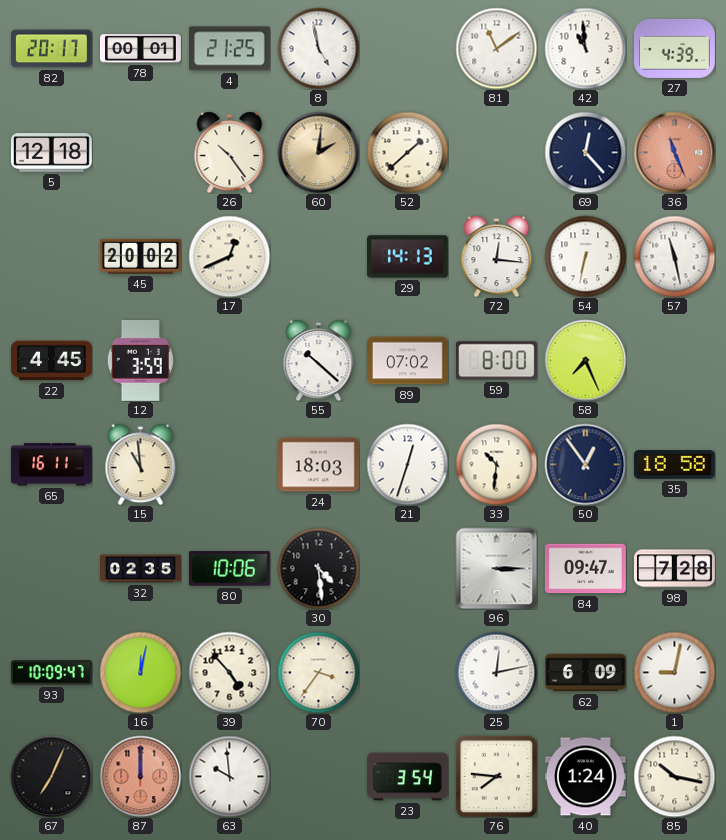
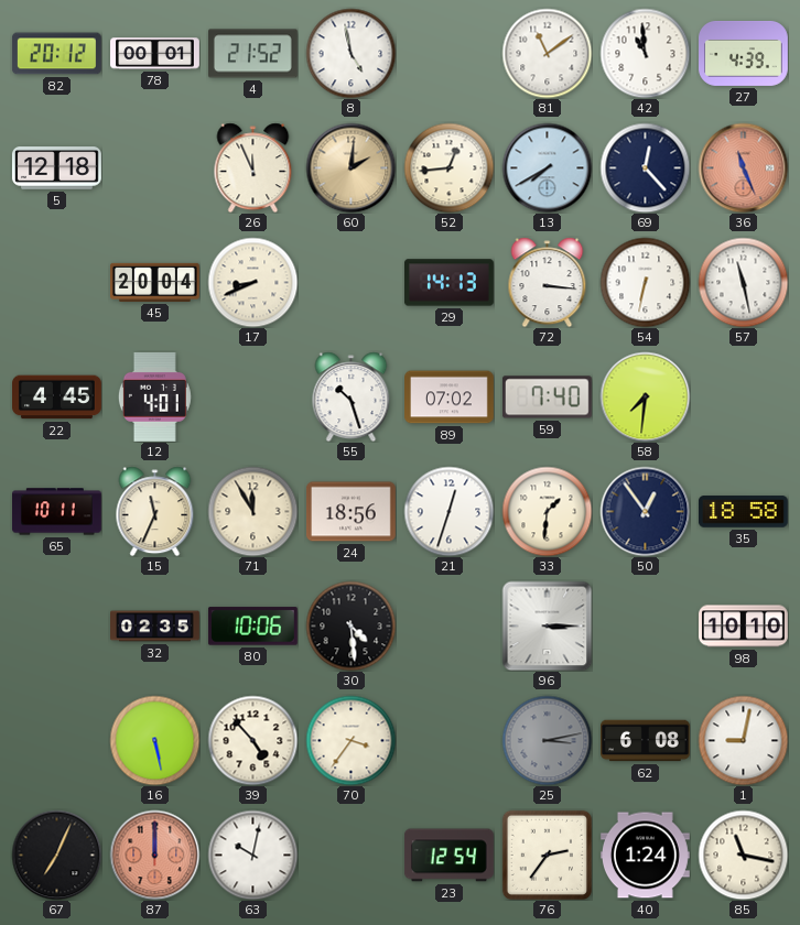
82: 20:17 -> 20:12
4: 21:25 -> 21:52
26: 10:24 -> 11:56
52: 1:38 -> 12:44
13: none -> 7:40
45: 20:02 -> 20:04
17: 12:41 -> 8:41
72: 12:16 -> 3:16
12: 3:59 -> 4:01
55: 10:22 -> 10:27
59: 8:00 -> 7:40
58: 7:26 -> 7:31
65: 16:11 -> 10:11
15: 10:59 -> 11:34
71: none -> 11:55
24: 18:03 -> 18:56
33: 10:31 -> 1:31
84: 09:47 -> none
98: 7:28 -> 10:10
93: 10:09 -> none
16: 12:02 -> 5:28
25: 12:13 -> 3:13
25 dial: white -> grey
62: 6:09 -> 6:08
63: 9:59 -> 10:02
23: 3:54 -> 12:54
76: 7:46 -> 2:36
85: 10:17 -> 11:17
